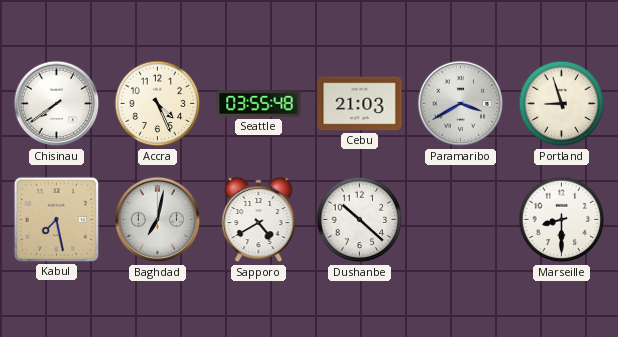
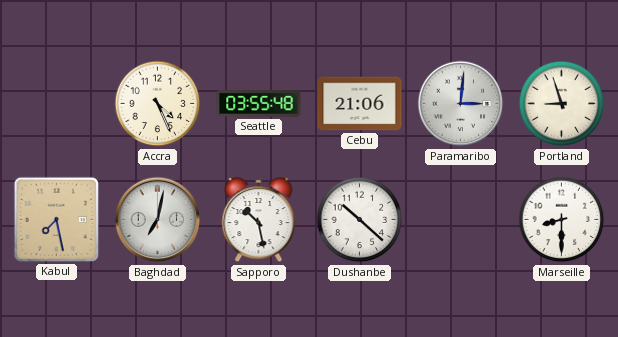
Chisinau: 7:39 -> none
Cebu: 21:03 -> 21:06
Paramaribo: 3:40 -> 3:01
Sapporo: 4:40 -> 10:28
